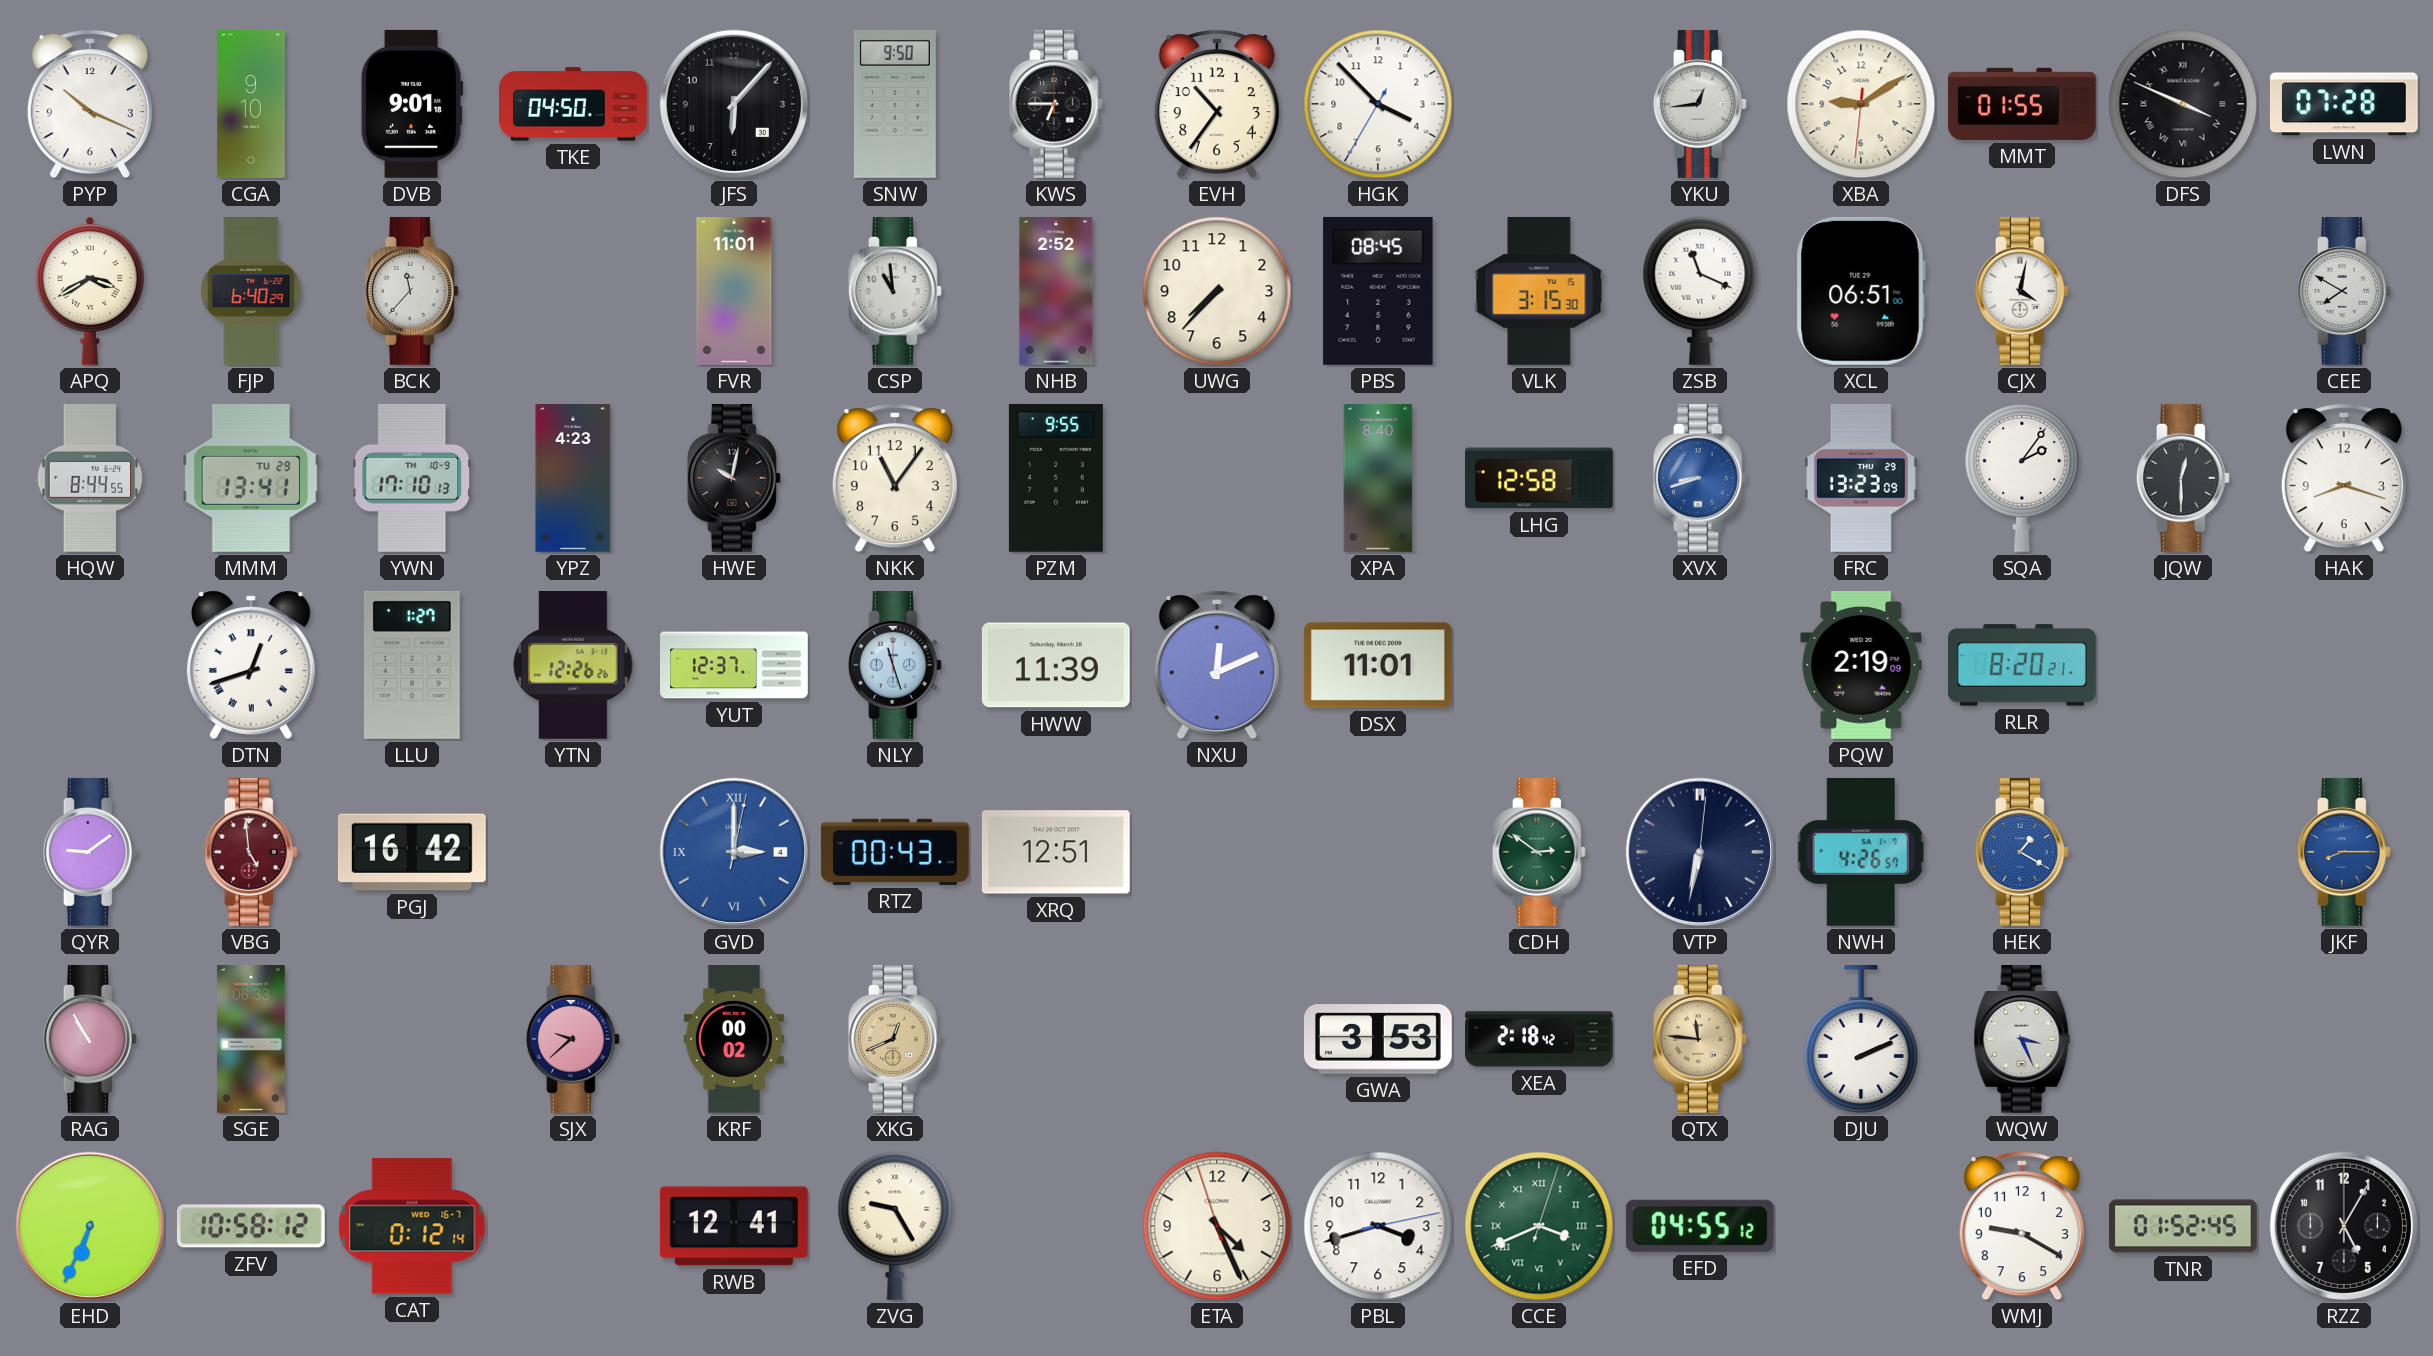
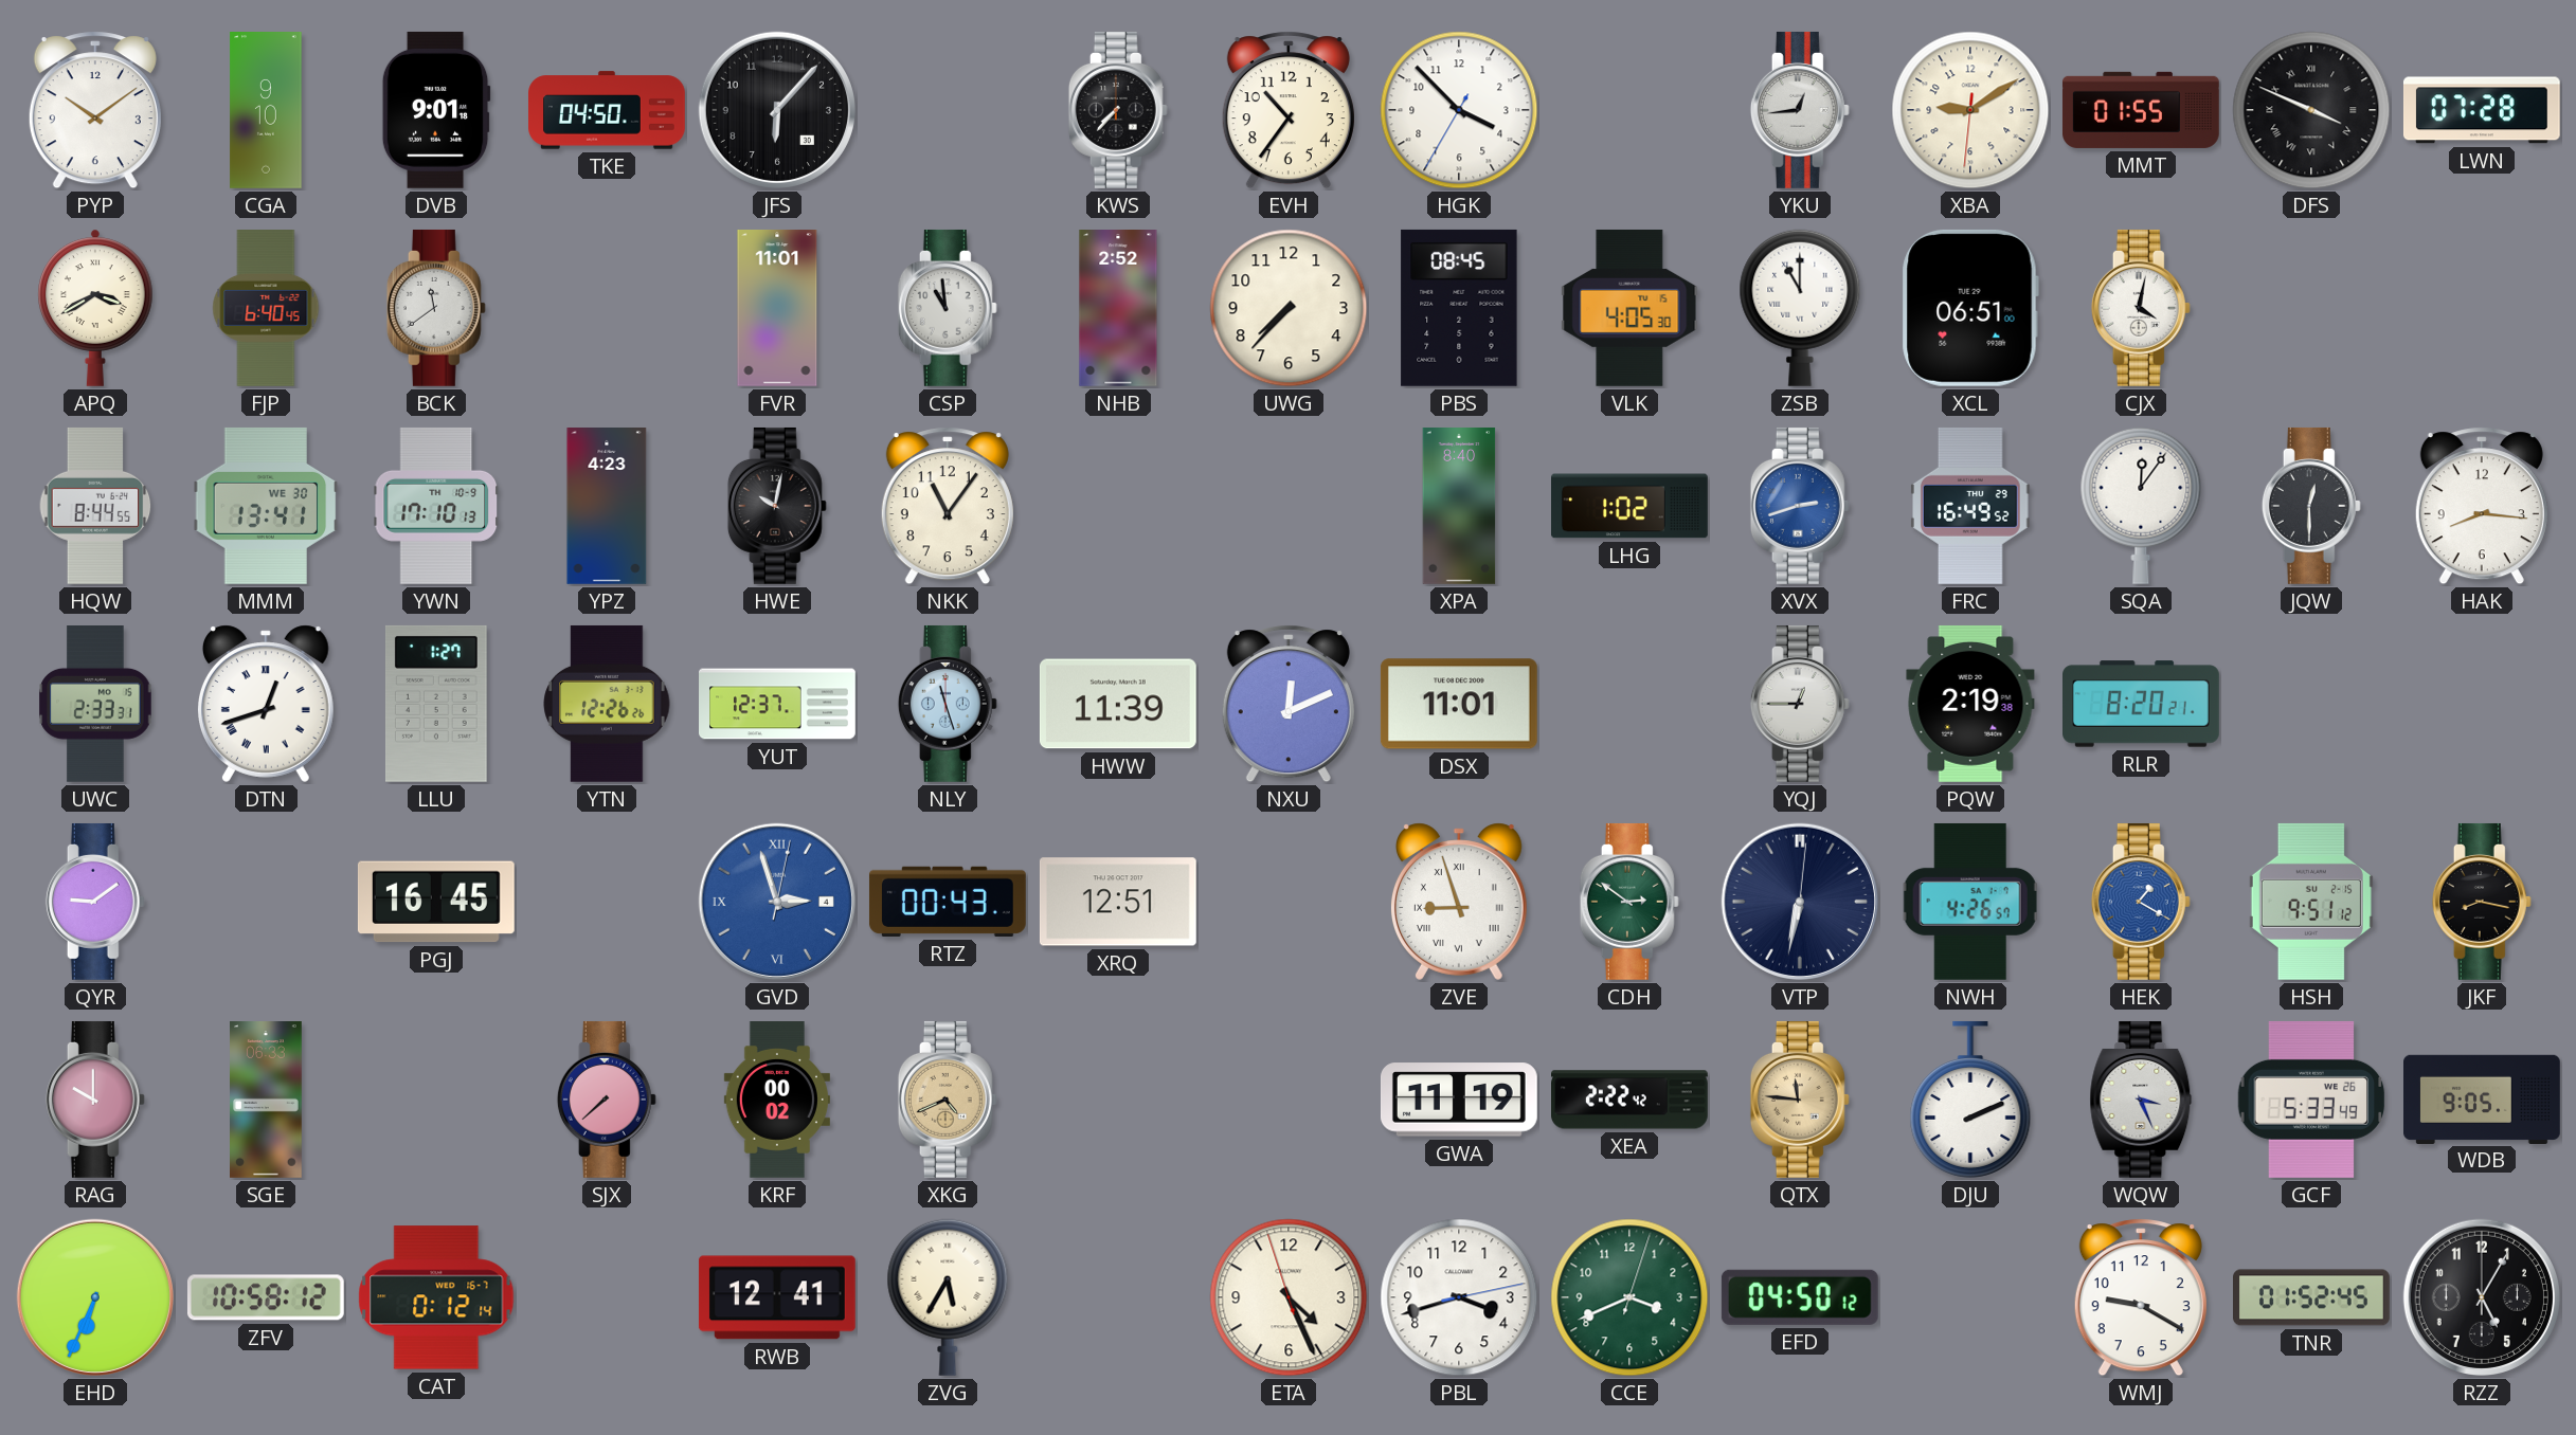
PYP: 10:19 -> 10:09
SNW: 9:50 -> none
KWS: 6:45 -> 7:37
FJP: 6:40:29 -> 6:40:45
BCK: 11:37 -> 11:39
VLK: 3:15 -> 4:05
ZSB: 11:19 -> 11:00
CEE: 7:50 -> none
MMM date: TU 29 -> WE 30
PZM: 9:55 -> none
LHG: 12:58 -> 1:02
XVX: 8:42 -> 2:42
FRC: 13:23 -> 16:49
SQA: 2:06 -> 12:06
HAK: 8:18 -> 8:16
UWC: none -> 2:33
YQJ: none -> 12:45
PQW: 2:19:09 -> 2:19:38
VBG: 4:59 -> none
PGJ: 16:42 -> 16:45
GVD: 3:00 -> 2:57
ZVE: none -> 8:57
HSH: none -> 9:51
JKF: 8:15 -> 8:17
JKF dial: blue -> black
RAG: 10:55 -> 10:00
SJX: 9:38 -> 7:38
XKG: 12:41 -> 4:41
GWA: 3:53 -> 11:19
XEA: 2:18 -> 2:22
GCF: none -> 5:33
WDB: none -> 9:05
ZVG: 9:25 -> 5:35
CCE numerals: Roman -> Arabic
EFD: 04:55 -> 04:50
